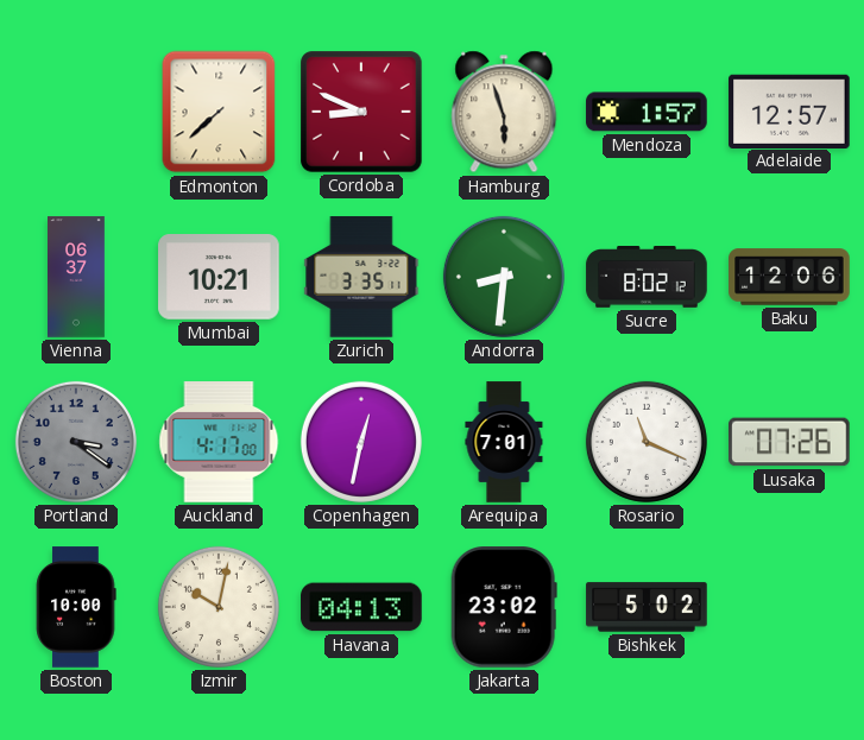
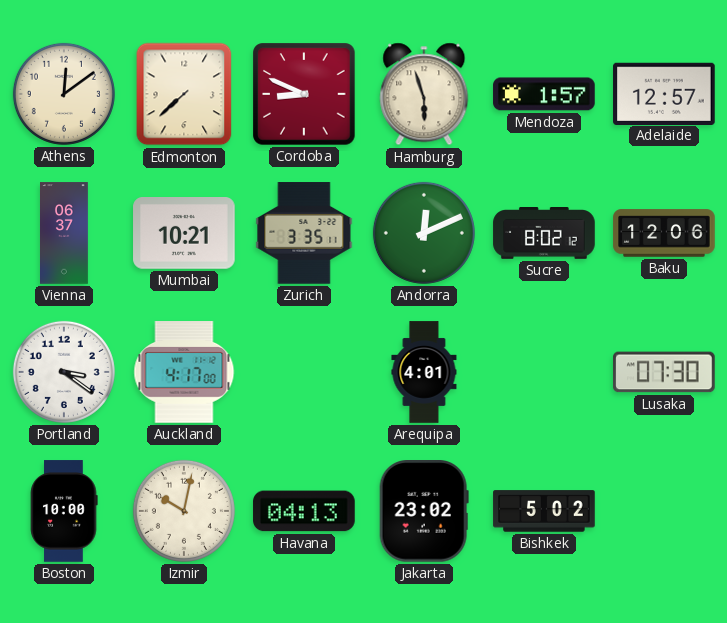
Athens: none -> 12:09
Andorra: 8:31 -> 12:11
Portland dial: grey -> white
Copenhagen: 12:32 -> none
Arequipa: 7:01 -> 4:01
Rosario: 11:19 -> none
Lusaka: 07:26 -> 07:30
